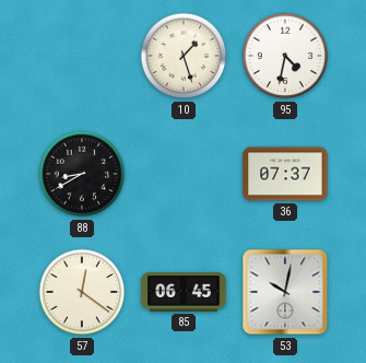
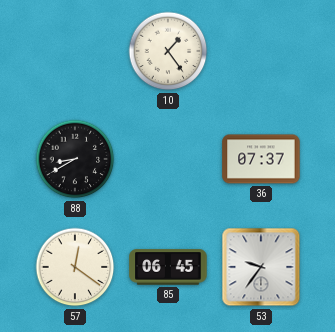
10: 1:27 -> 1:24
95: 4:32 -> none
53: 10:02 -> 9:36
